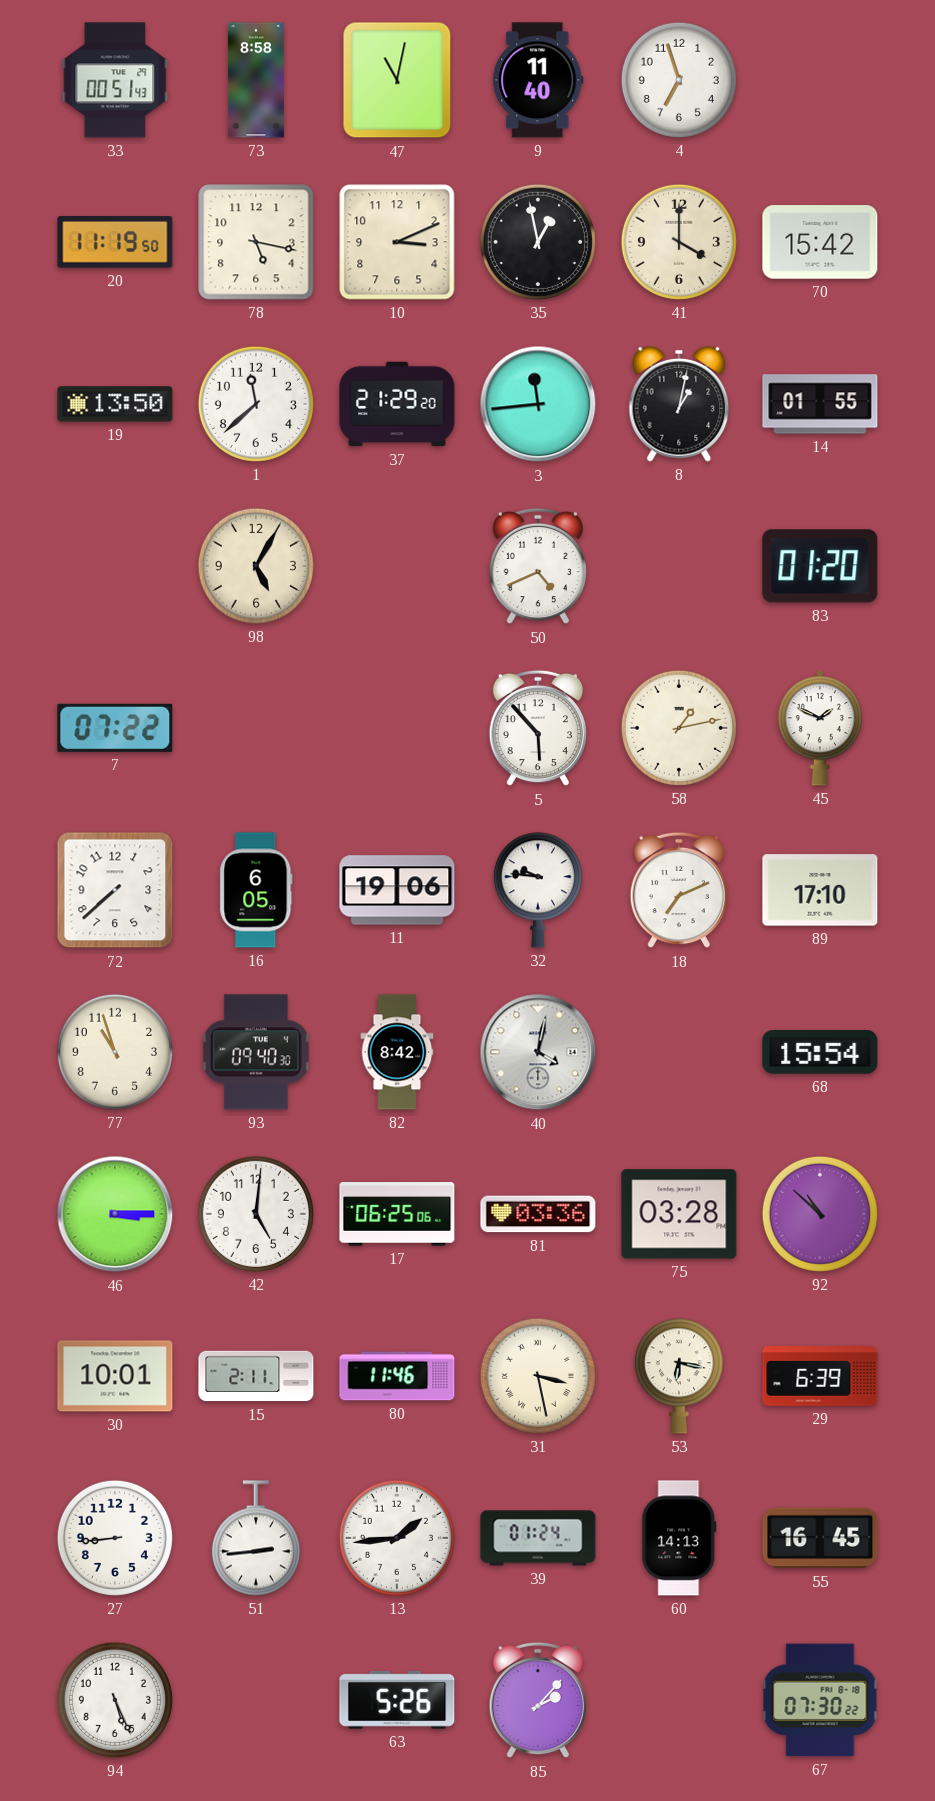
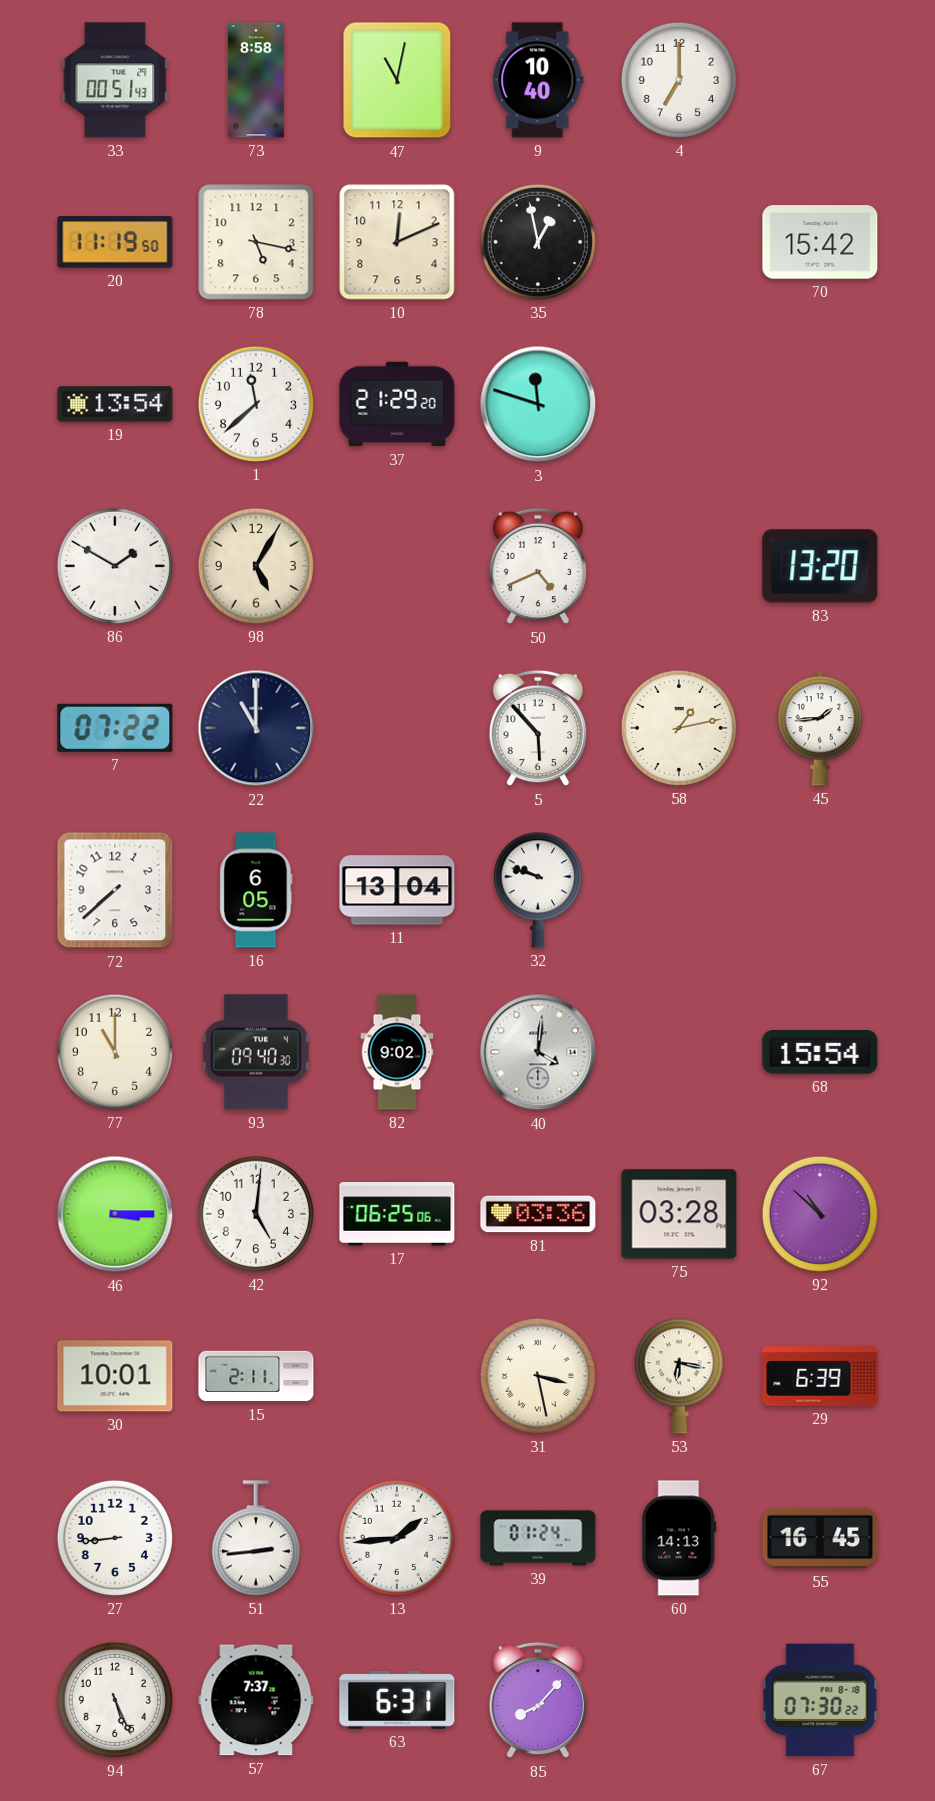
9: 11:40 -> 10:40
4: 6:57 -> 7:00
10: 3:11 -> 12:11
41: 4:00 -> none
19: 13:50 -> 13:54
3: 11:44 -> 11:48
8: 1:02 -> none
14: 01:55 -> none
86: none -> 1:50
83: 01:20 -> 13:20
22: none -> 11:00
45: 1:49 -> 1:44
11: 19:06 -> 13:04
32: 9:46 -> 9:48
18: 7:11 -> none
89: 17:10 -> none
77: 10:57 -> 11:00
82: 8:42 -> 9:02
40: 4:02 -> 4:01
80: 11:46 -> none
57: none -> 7:37
63: 5:26 -> 6:31
85: 2:07 -> 8:07
